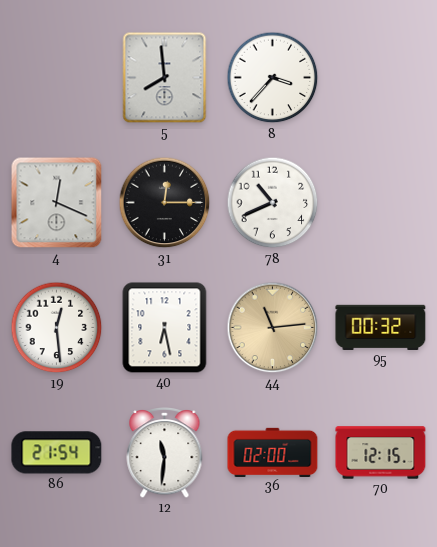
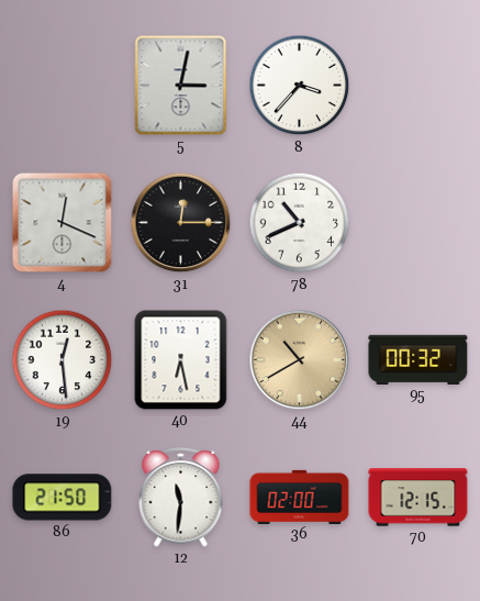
5: 7:59 -> 3:02
44: 11:14 -> 10:40
86: 21:54 -> 21:50
